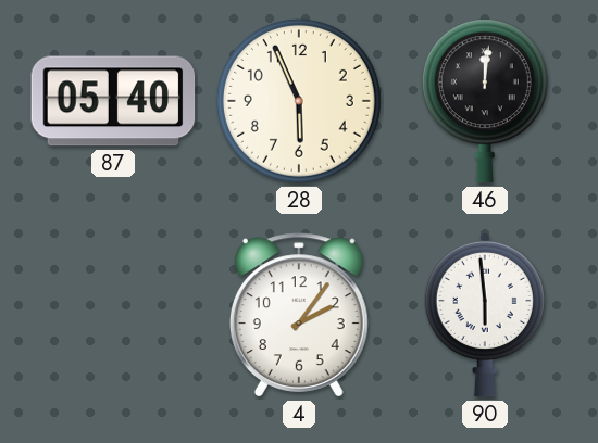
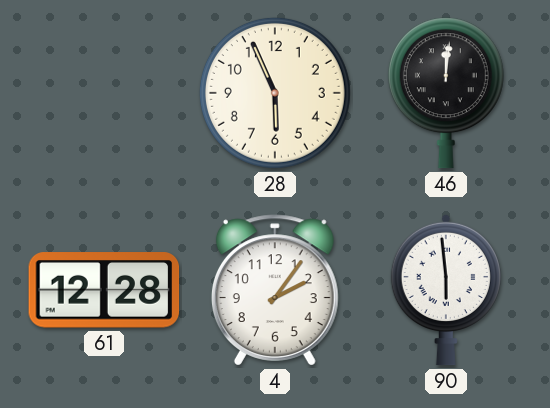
87: 05:40 -> none
61: none -> 12:28
